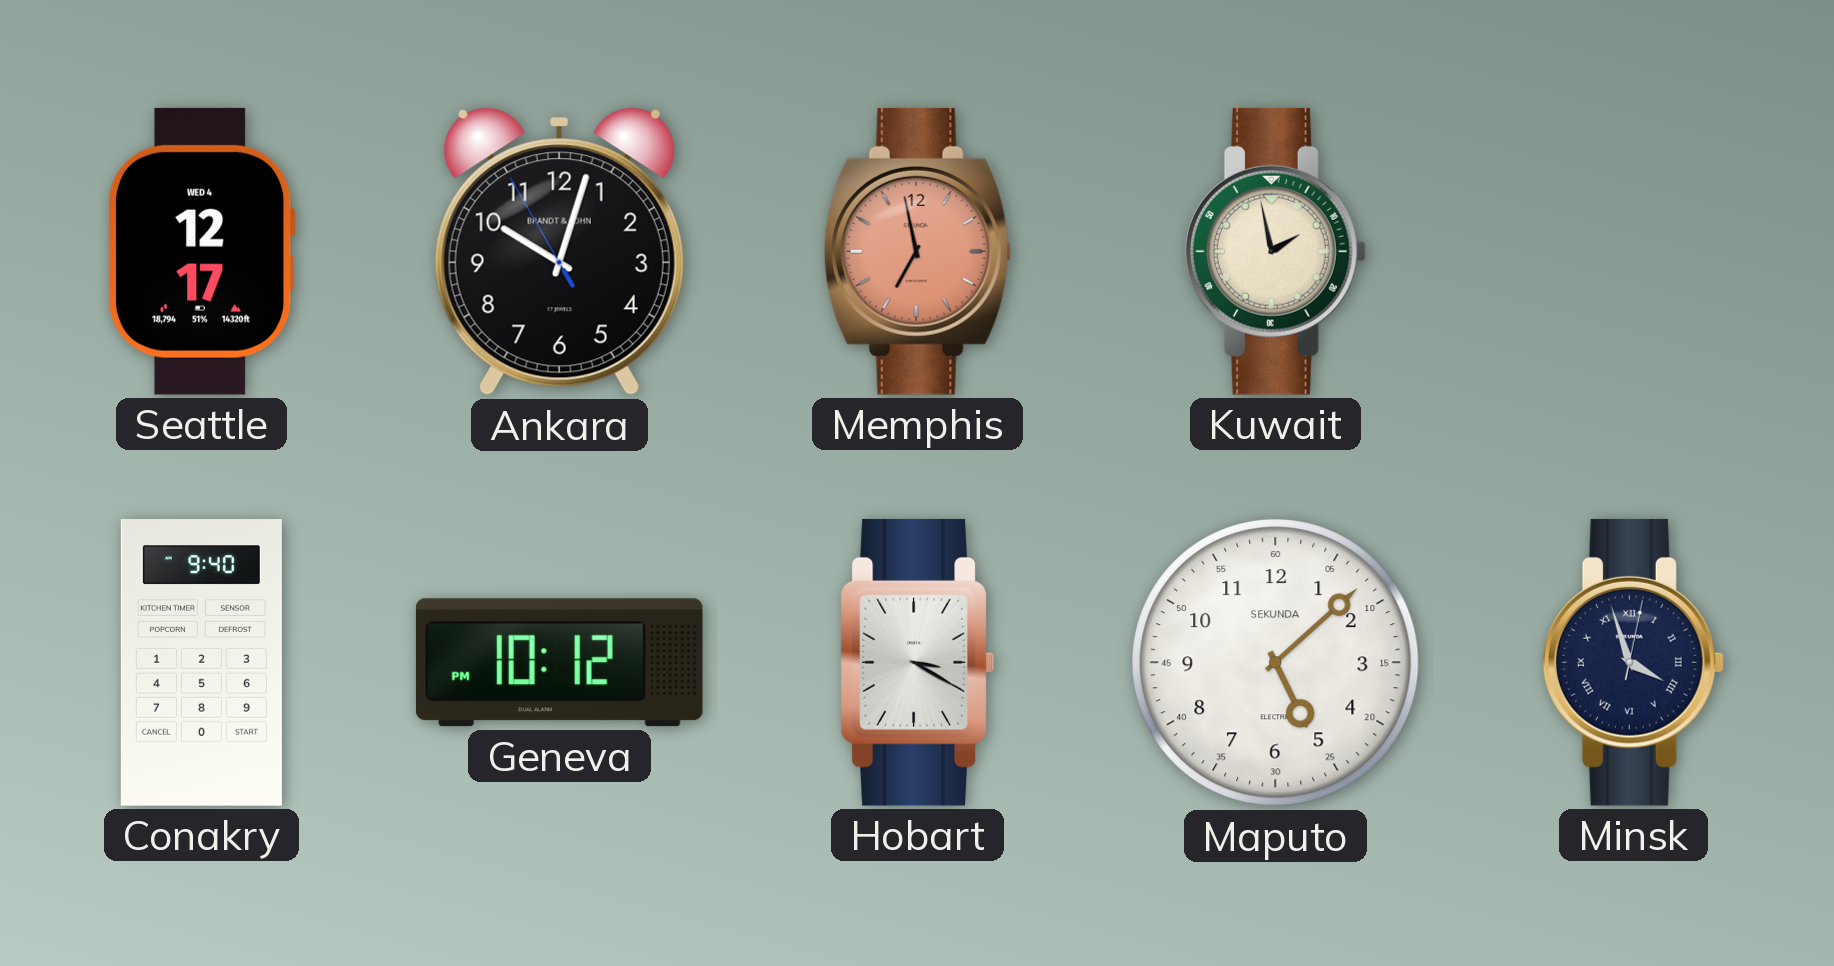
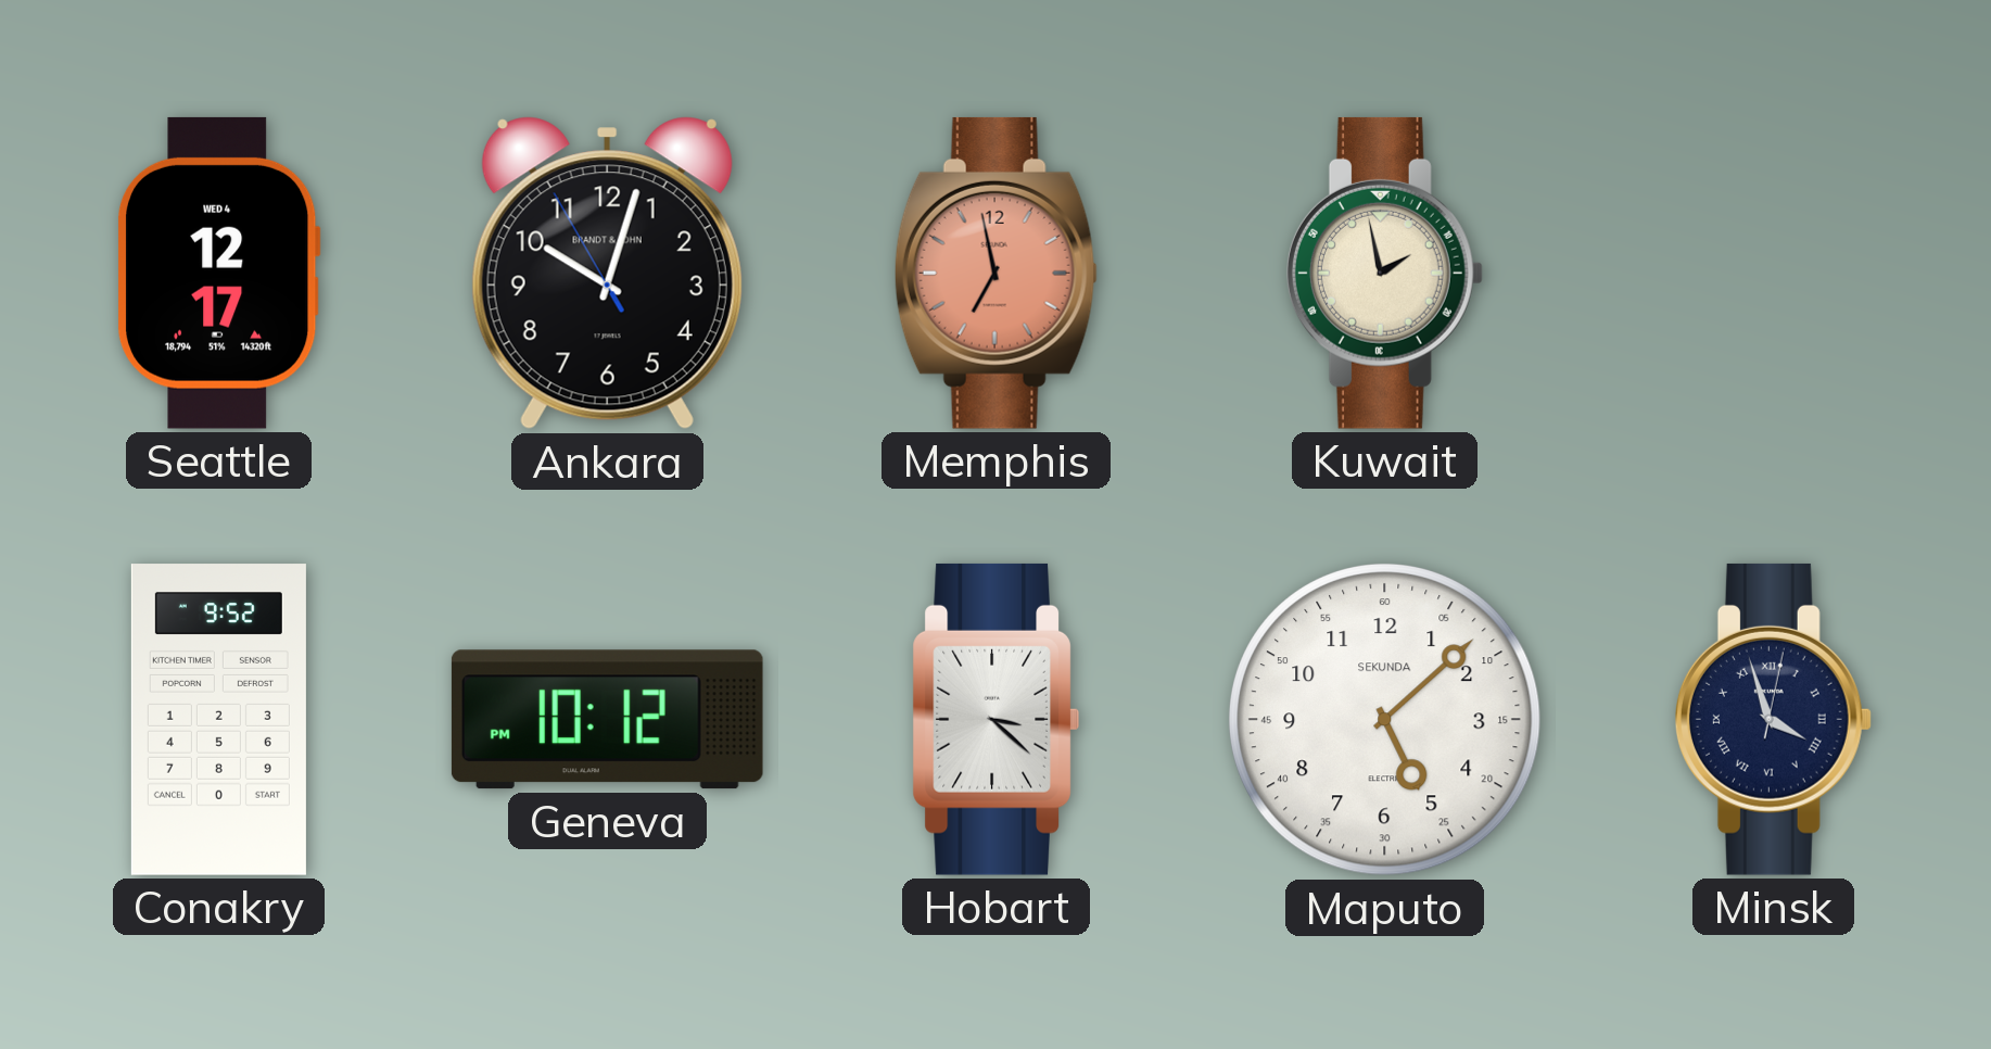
Conakry: 9:40 -> 9:52
Hobart: 3:20 -> 3:22
